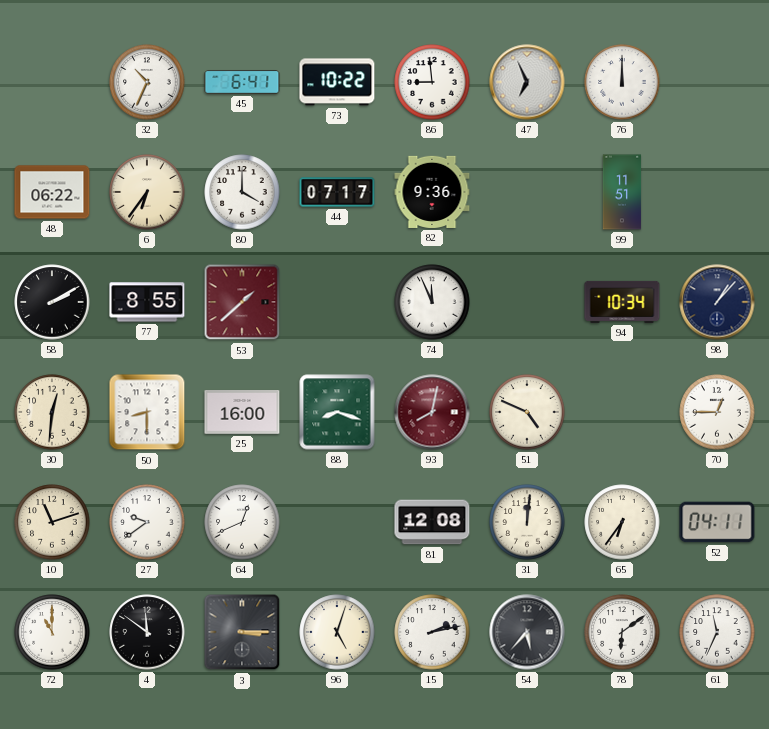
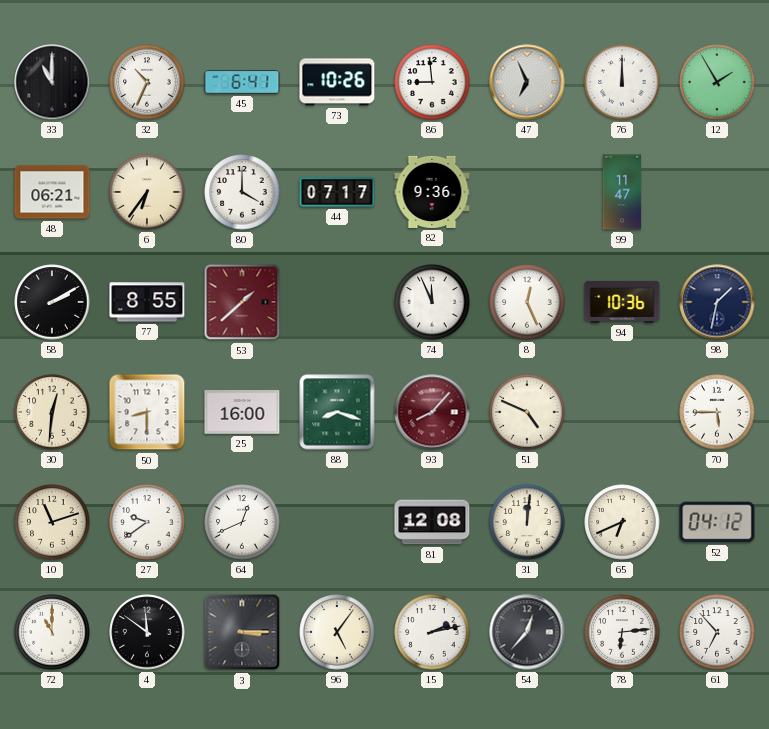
33: none -> 11:00
73: 10:22 -> 10:26
12: none -> 1:55
48: 06:22 -> 06:21
99: 11:51 -> 11:47
8: none -> 12:26
94: 10:34 -> 10:36
98: 1:07 -> 1:32
93: 8:02 -> 8:07
70: 12:45 -> 5:45
65: 6:36 -> 6:41
52: 04:11 -> 04:12
96: 5:03 -> 5:06
54: 5:37 -> 12:37
78: 6:09 -> 6:14
61: 11:34 -> 6:53
